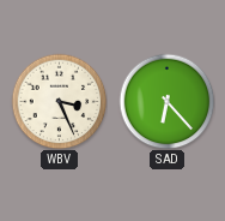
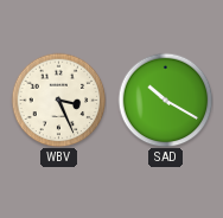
SAD: 6:23 -> 10:20
